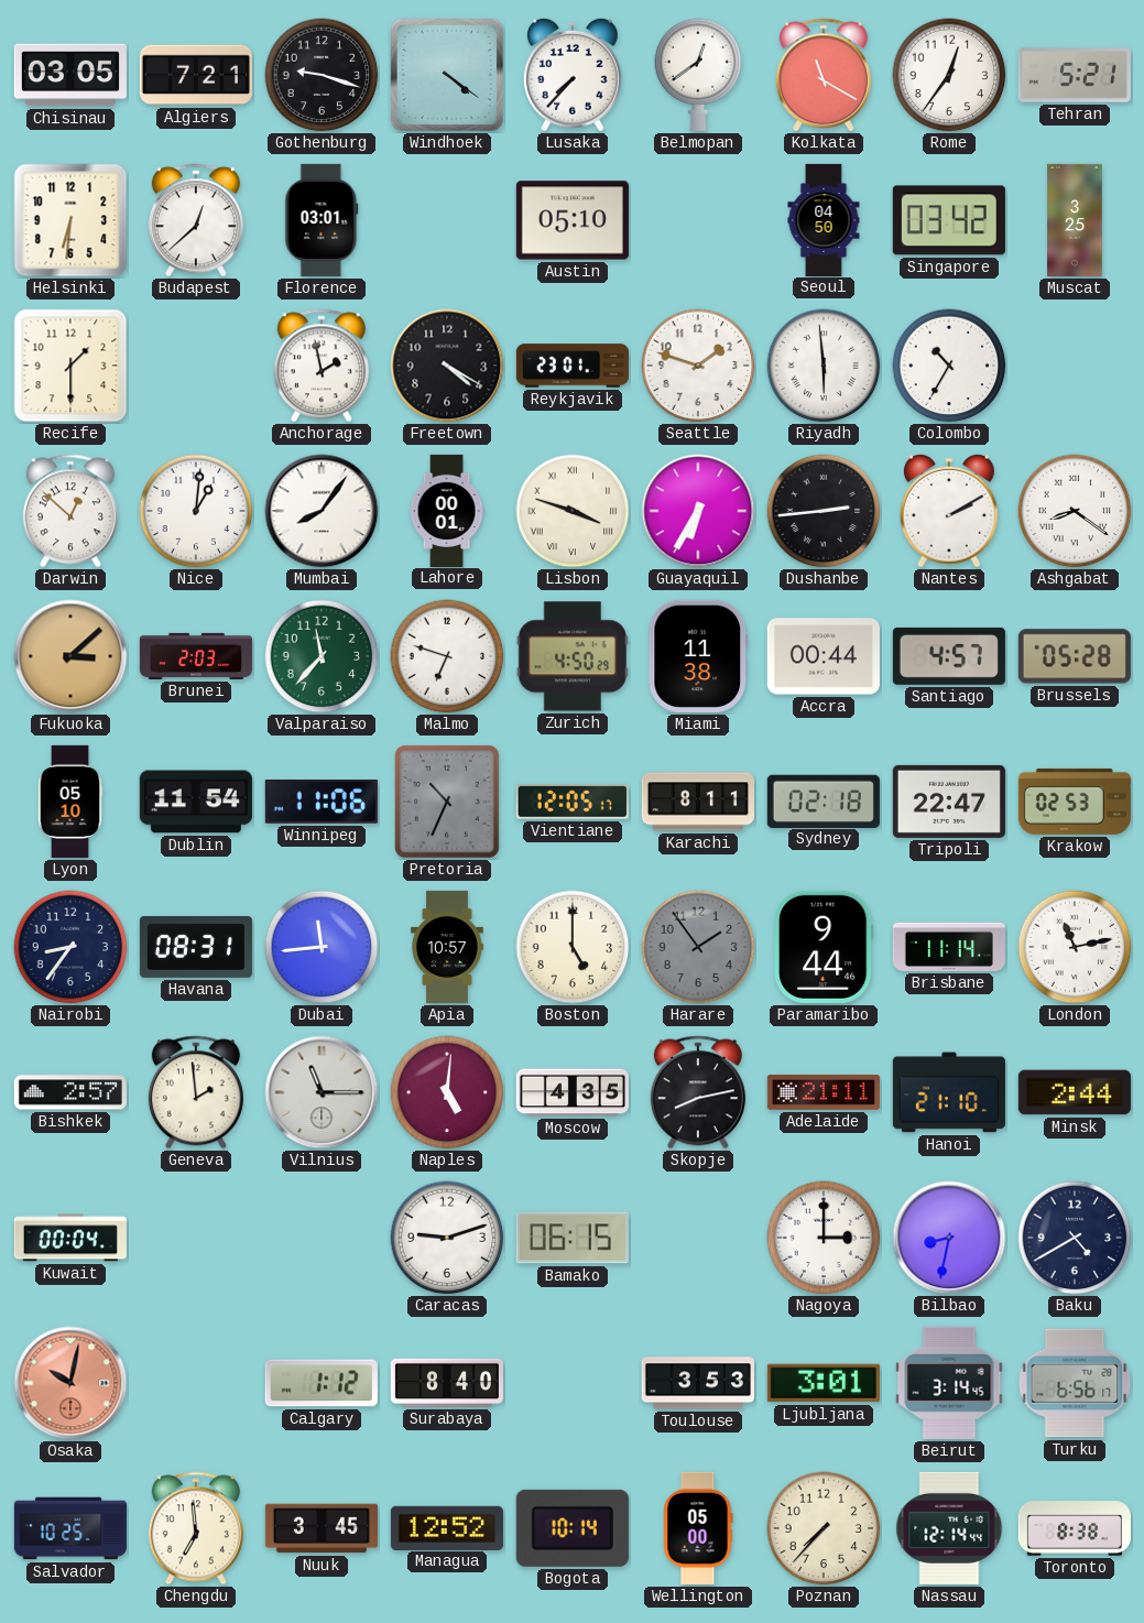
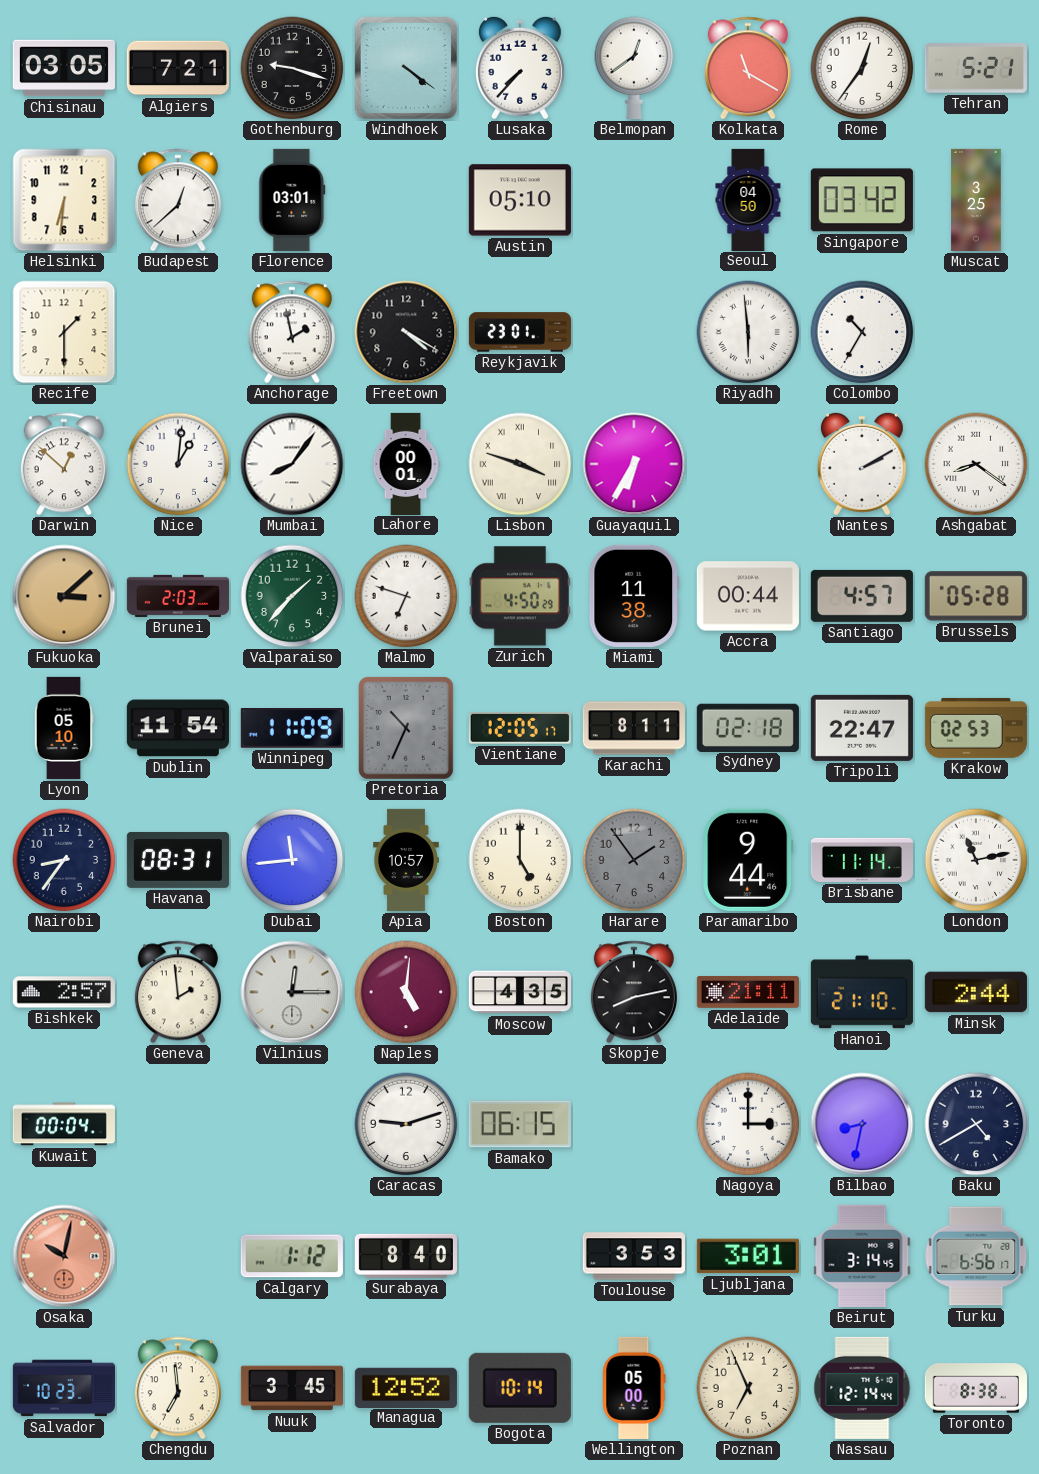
Seattle: 1:48 -> none
Dushanbe: 2:44 -> none
Valparaiso: 11:37 -> 1:37
Winnipeg: 11:06 -> 11:09
Vilnius: 11:15 -> 12:15
Salvador: 10:25 -> 10:23
Poznan: 7:37 -> 6:56
